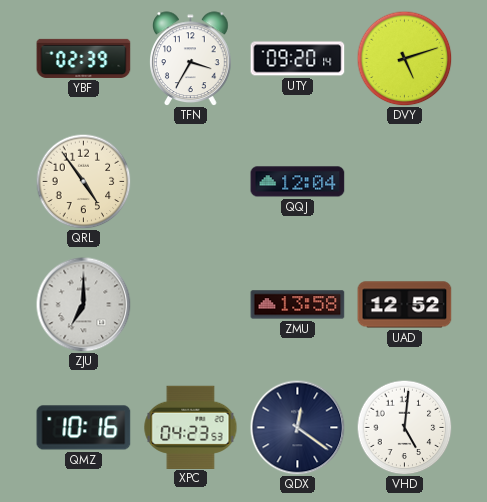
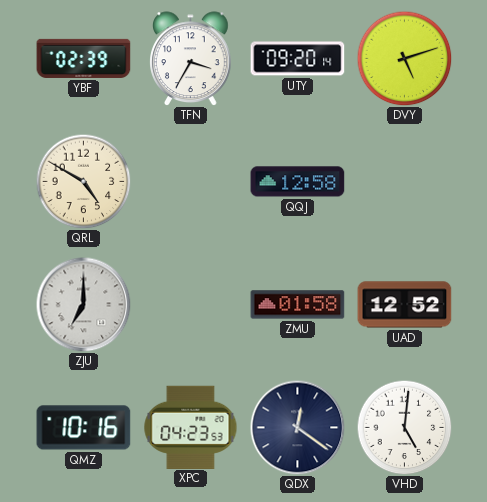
QRL: 4:54 -> 4:50
QQJ: 12:04 -> 12:58
ZMU: 13:58 -> 01:58
